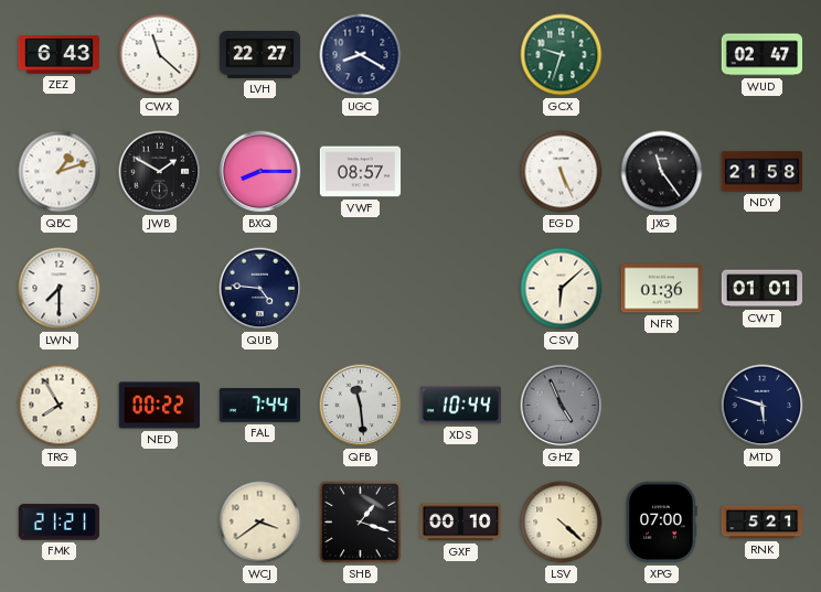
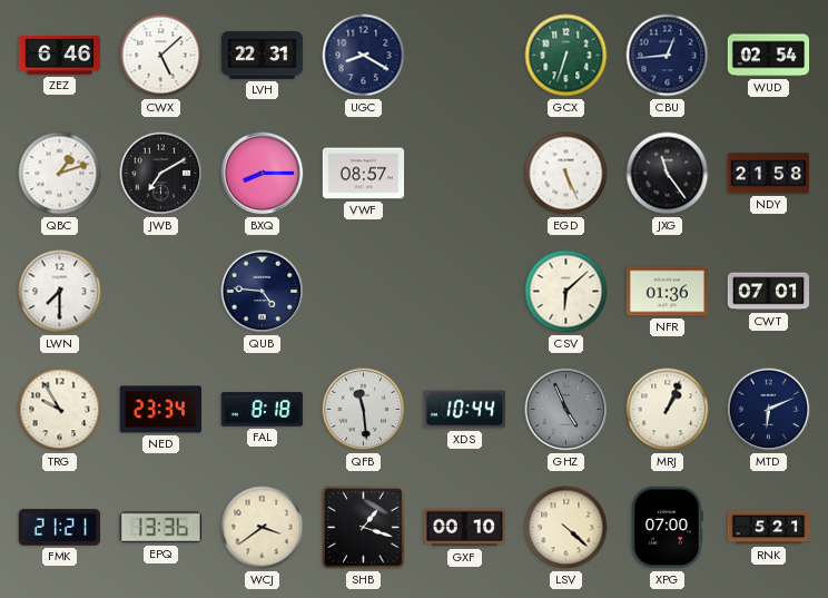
ZEZ: 6:43 -> 6:46
CWX: 11:22 -> 5:08
LVH: 22:27 -> 22:31
GCX: 9:33 -> 6:33
CBU: none -> 12:44
WUD: 02:47 -> 02:54
JWB: 1:50 -> 7:10
CWT: 01:01 -> 07:01
TRG: 7:55 -> 9:55
NED: 00:22 -> 23:34
FAL: 7:44 -> 8:18
MRJ: none -> 1:04
MTD: 5:48 -> 6:11
EPQ: none -> 13:36
